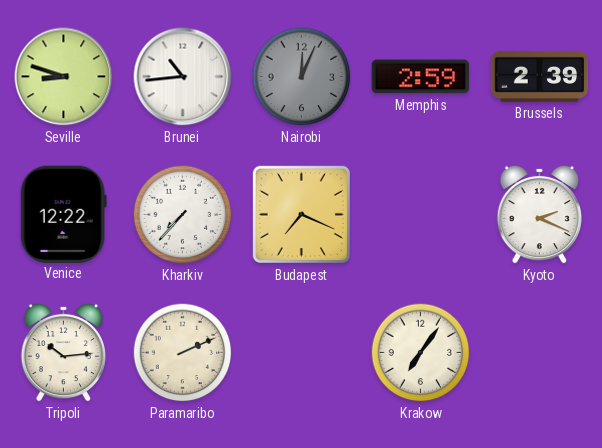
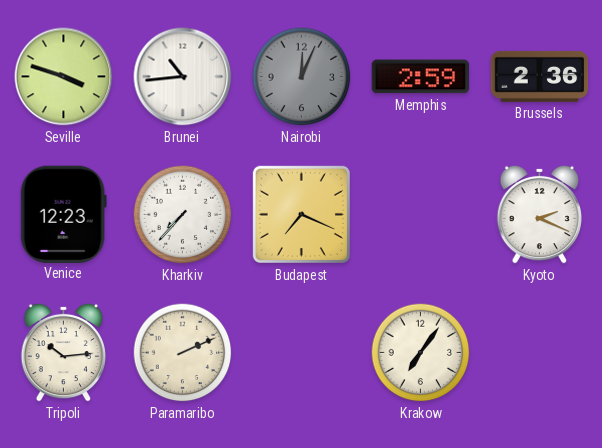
Seville: 8:48 -> 3:48
Brussels: 2:39 -> 2:36
Venice: 12:22 -> 12:23
